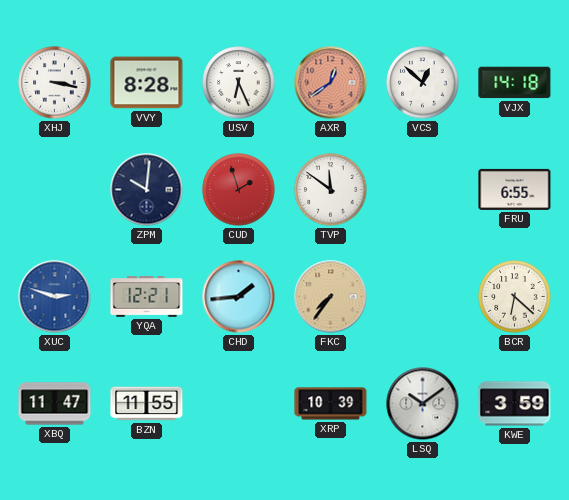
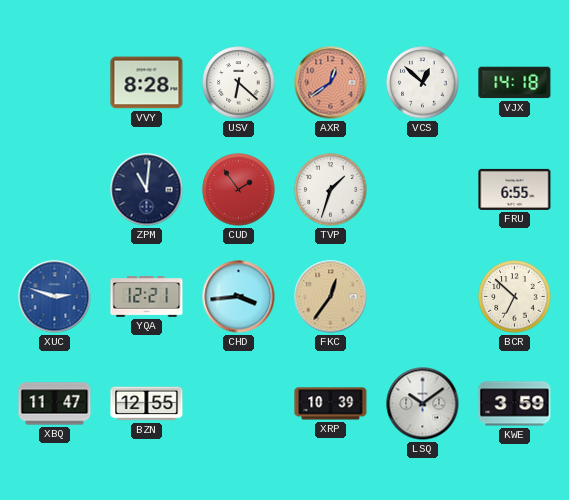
XHJ: 3:17 -> none
USV: 6:26 -> 6:22
ZPM: 10:01 -> 11:01
CUD: 1:57 -> 1:54
TVP: 11:51 -> 1:33
CHD: 1:44 -> 3:44
FKC: 7:36 -> 12:36
BCR: 6:22 -> 6:52
BZN: 11:55 -> 12:55
